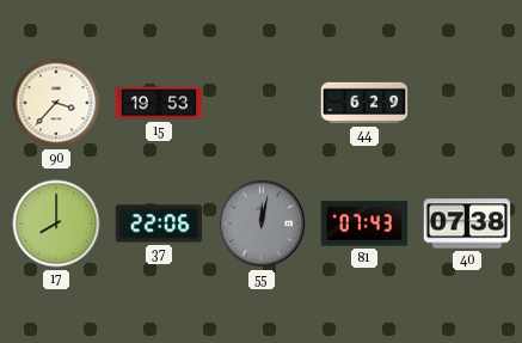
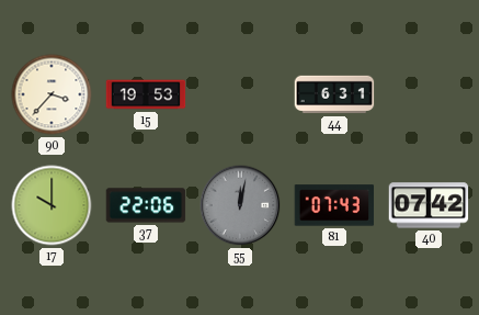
44: 6:29 -> 6:31
17: 8:00 -> 10:00
40: 07:38 -> 07:42
